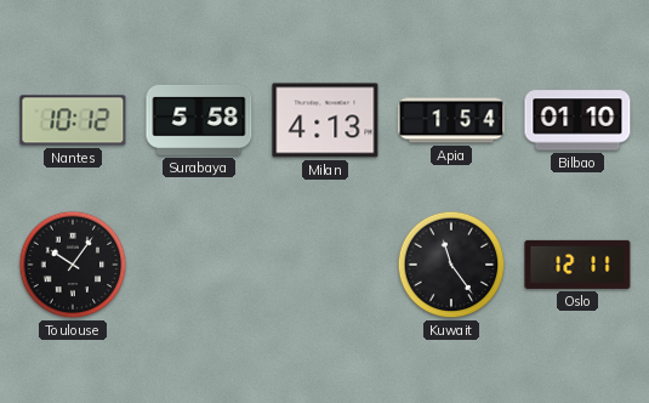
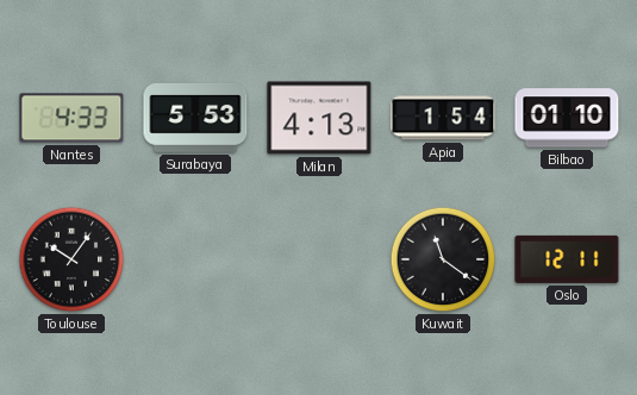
Nantes: 10:12 -> 4:33
Surabaya: 5:58 -> 5:53
Kuwait: 11:24 -> 11:21
